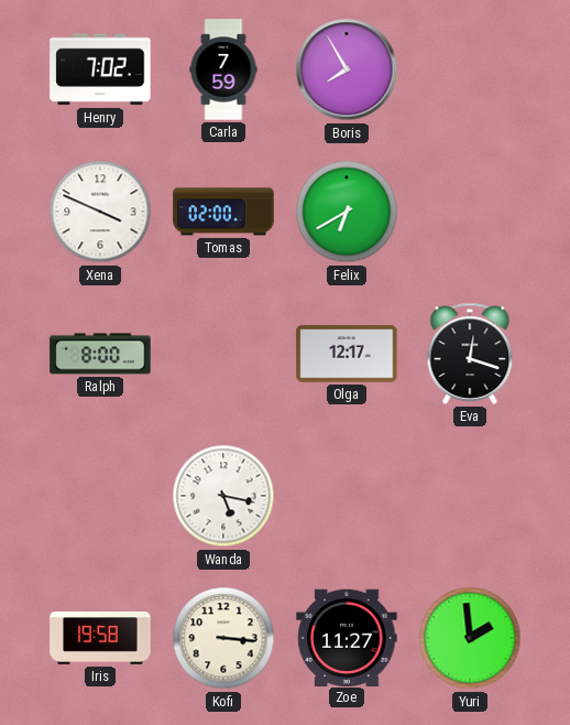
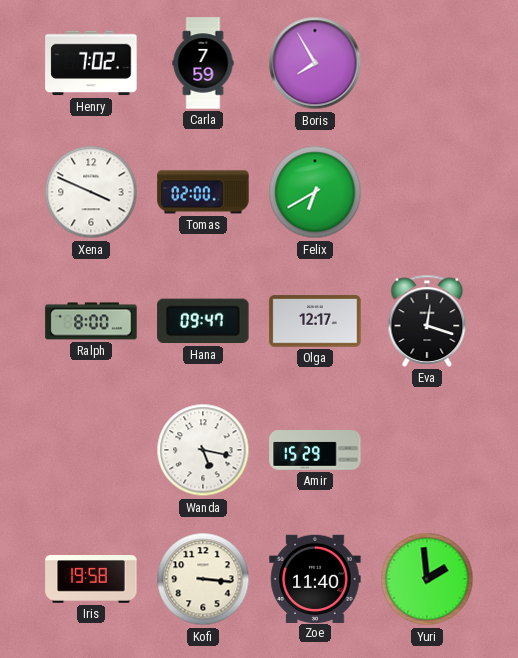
Hana: none -> 09:47
Amir: none -> 15:29
Zoe: 11:27 -> 11:40
